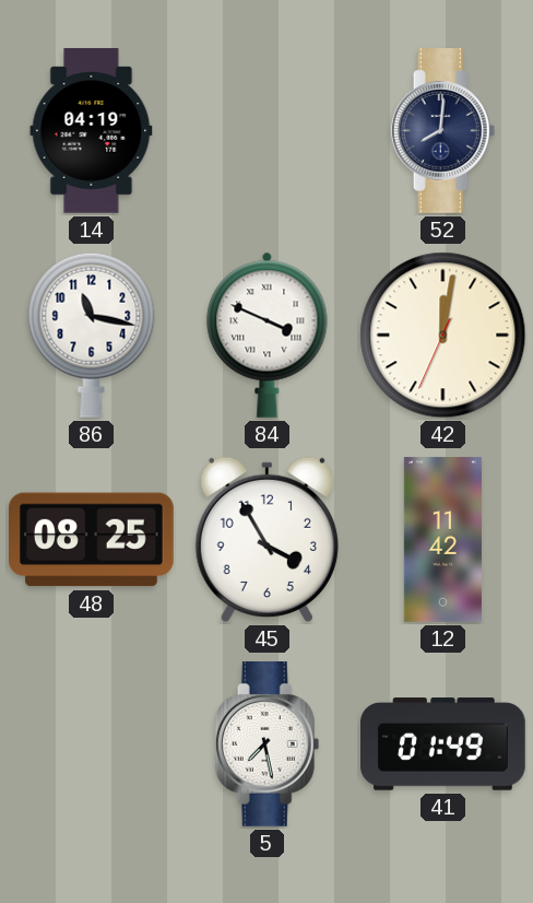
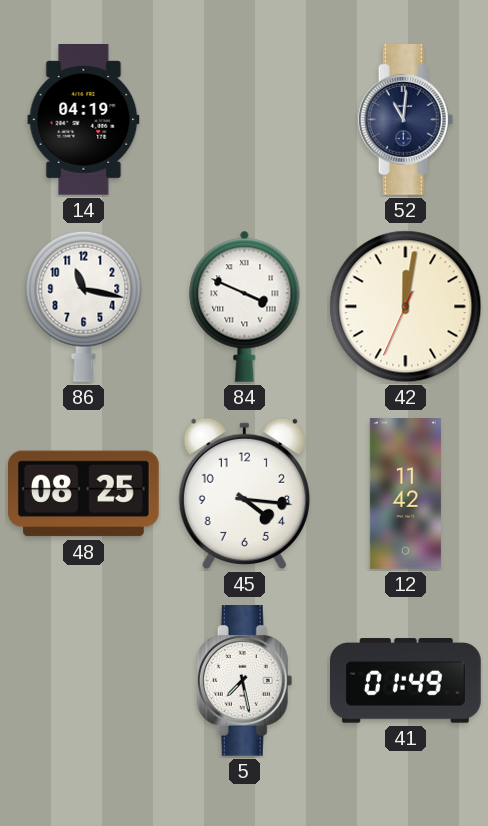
52: 8:01 -> 11:01
45: 3:55 -> 4:16
